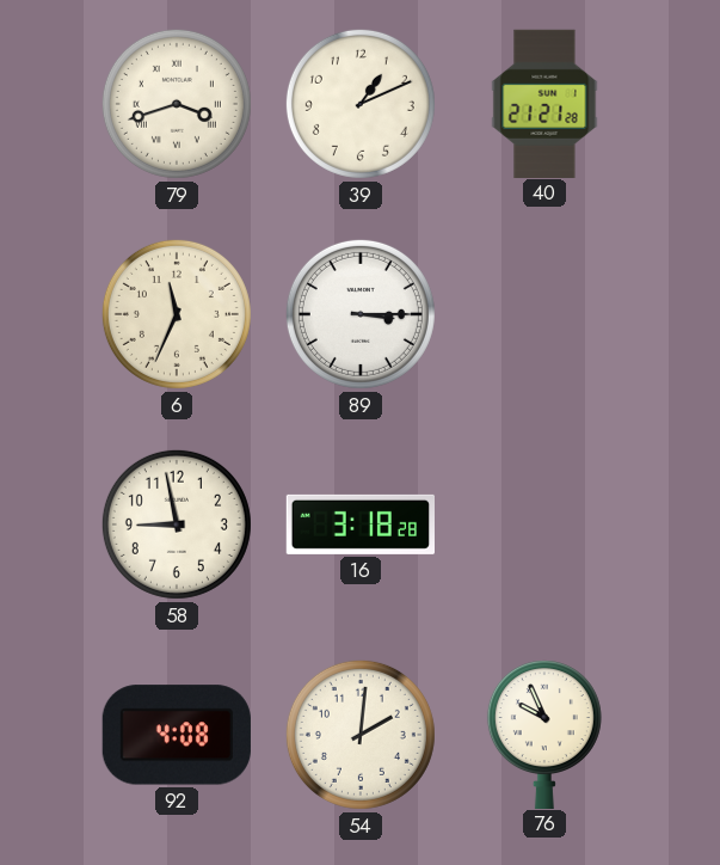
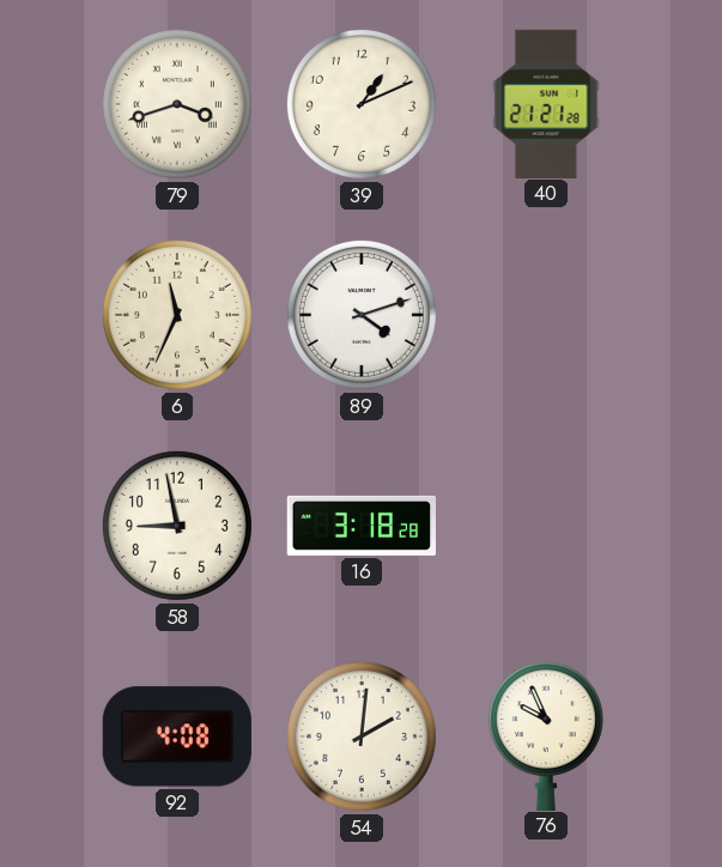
89: 3:15 -> 4:12
